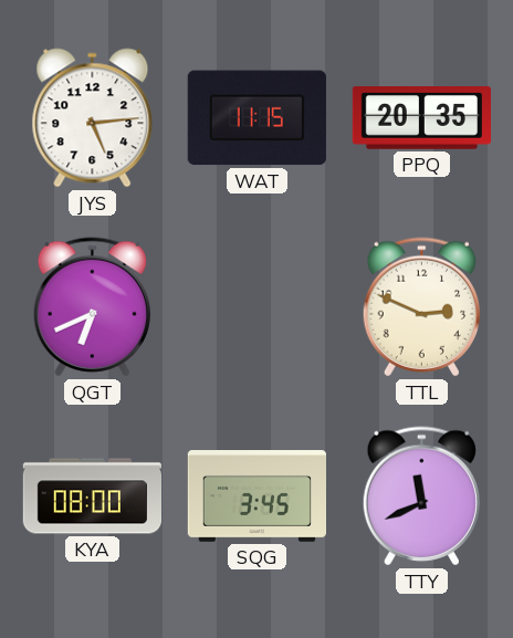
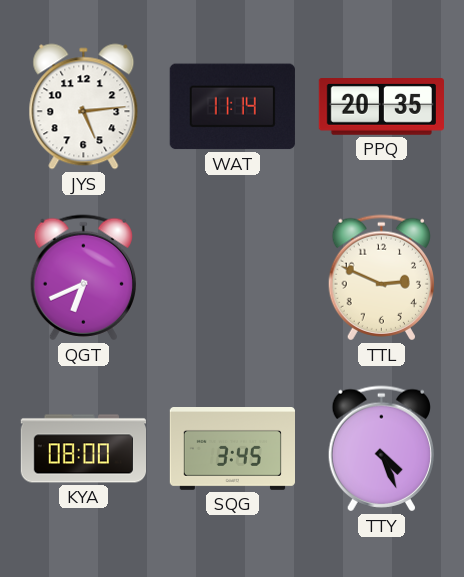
WAT: 11:15 -> 11:14
TTY: 11:41 -> 4:26
